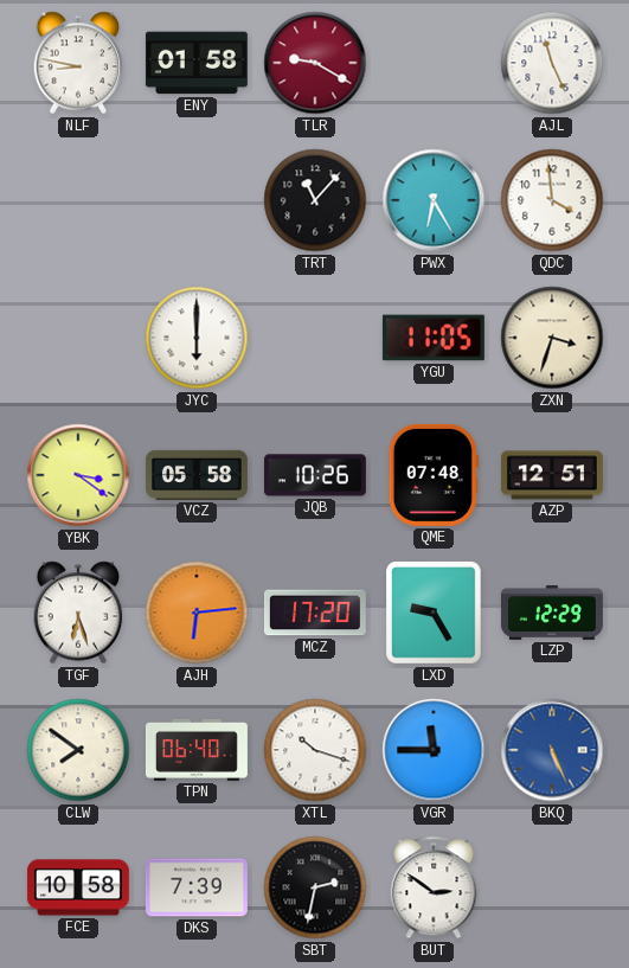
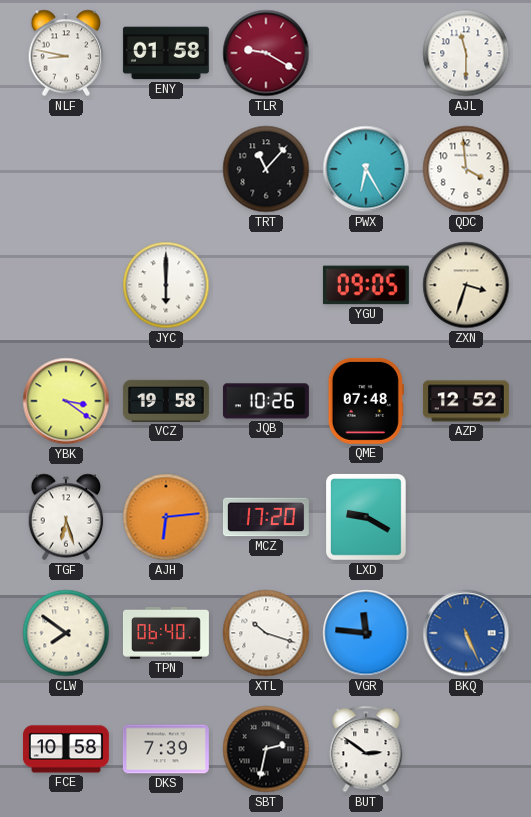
AJL: 11:26 -> 11:30
YGU: 11:05 -> 09:05
VCZ: 05:58 -> 19:58
AZP: 12:51 -> 12:52
LXD: 9:25 -> 9:20
LZP: 12:29 -> none
VGR: 11:45 -> 11:46
